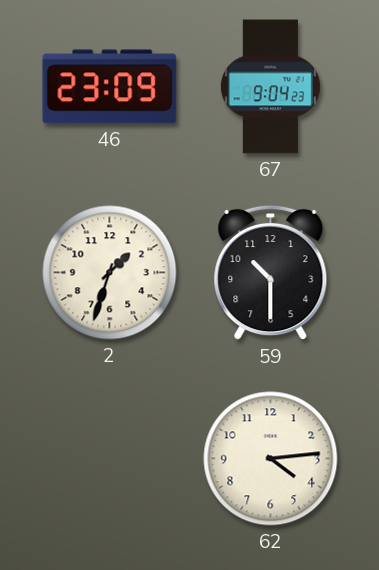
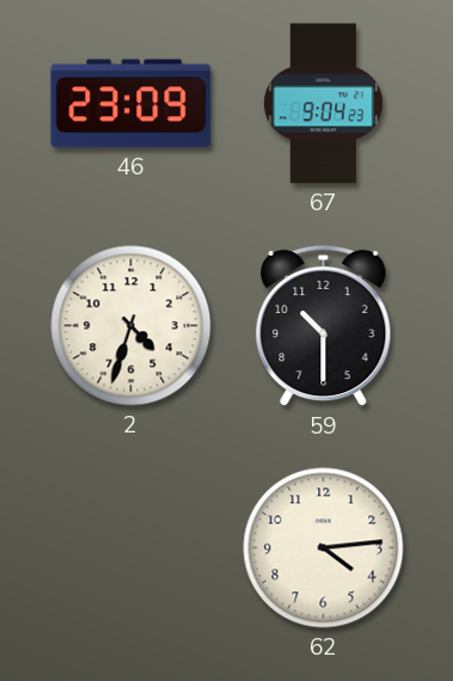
2: 1:33 -> 4:33
